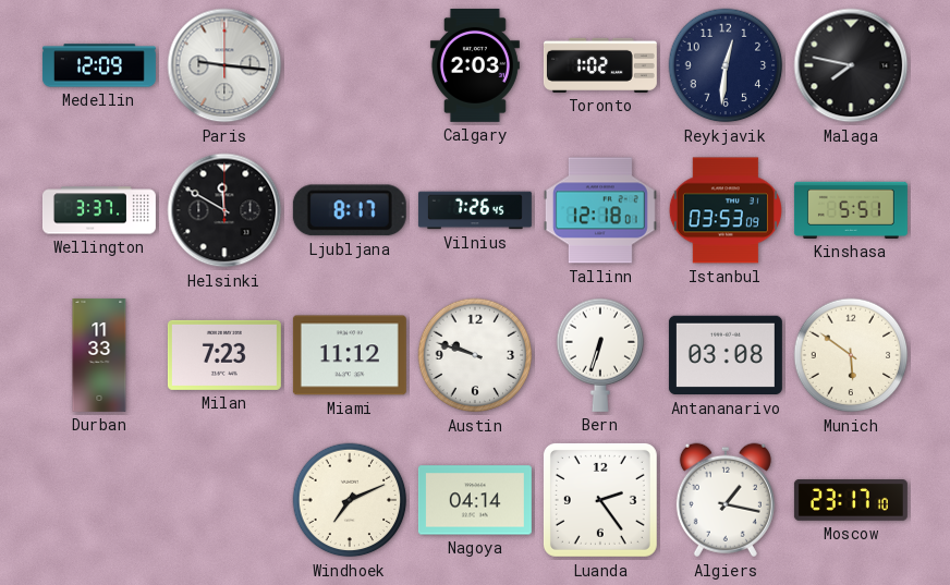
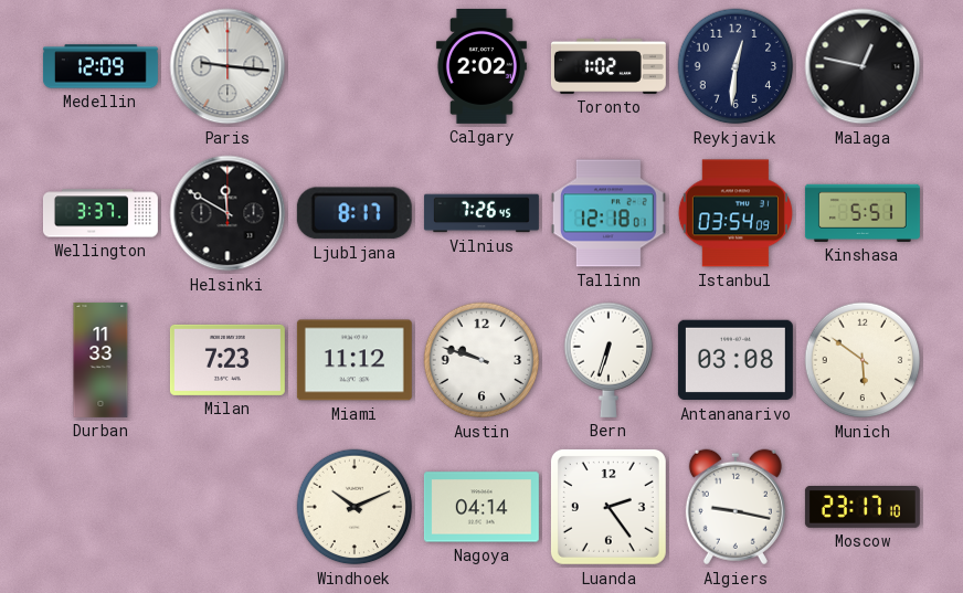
Calgary: 2:03 -> 2:02
Malaga: 7:47 -> 12:47
Istanbul: 03:53 -> 03:54
Windhoek: 7:11 -> 10:11
Algiers: 1:17 -> 9:17
